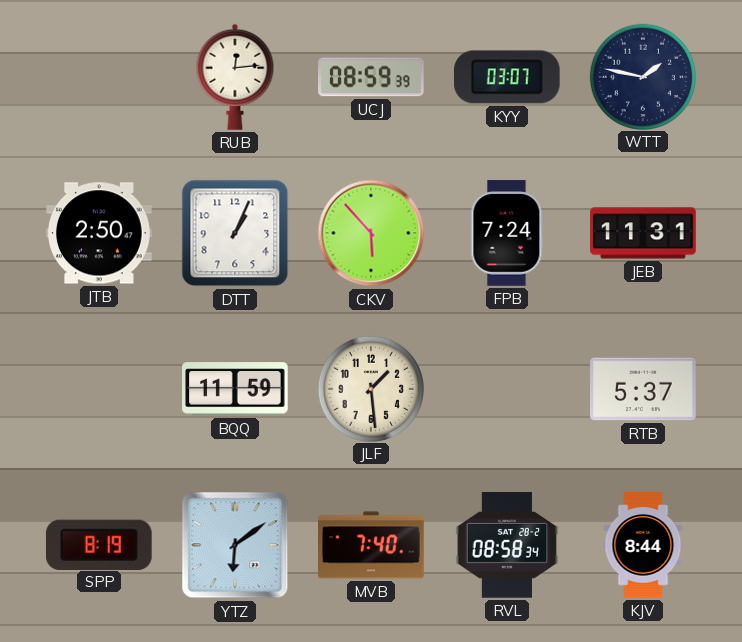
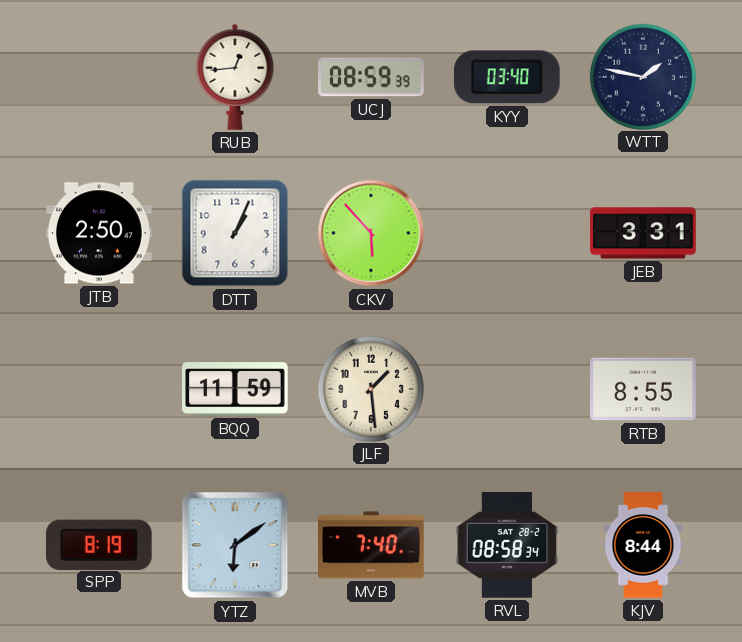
RUB: 12:14 -> 12:44
KYY: 03:07 -> 03:40
FPB: 7:24 -> none
JEB: 11:31 -> 3:31
RTB: 5:37 -> 8:55
